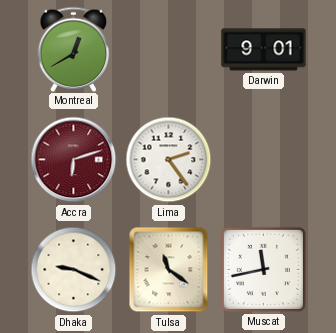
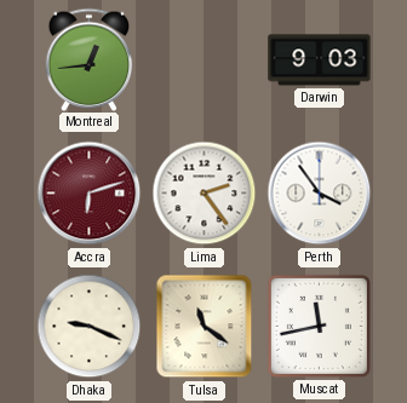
Montreal: 12:40 -> 12:44
Darwin: 9:01 -> 9:03
Perth: none -> 3:54
